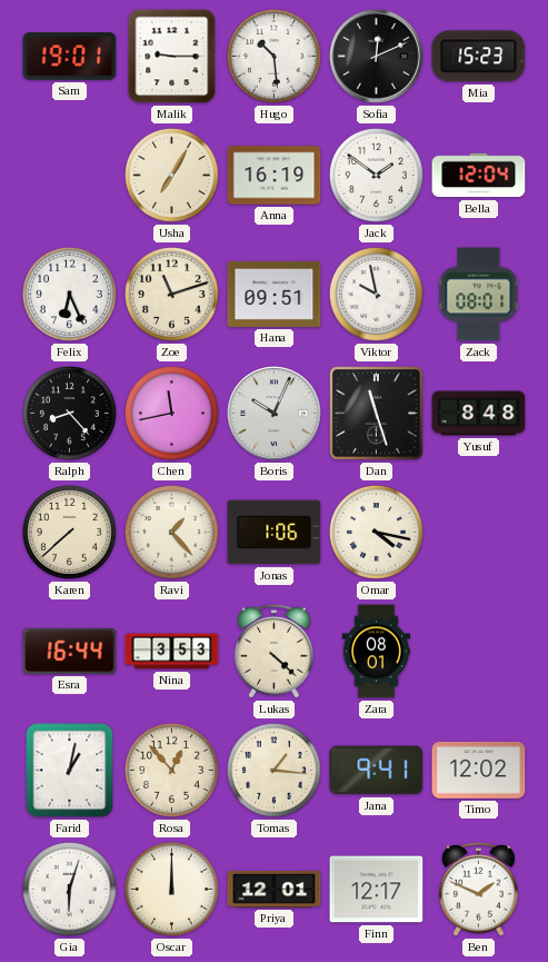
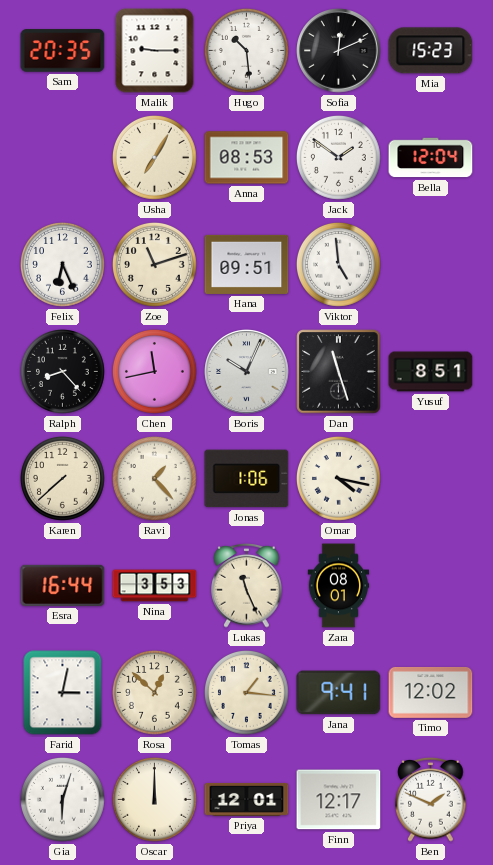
Sam: 19:01 -> 20:35
Anna: 16:19 -> 08:53
Viktor: 9:58 -> 4:59
Zack: 08:01 -> none
Yusuf: 8:48 -> 8:51
Lukas: 4:22 -> 11:26
Farid: 1:02 -> 3:02
Rosa: 12:53 -> 12:52
